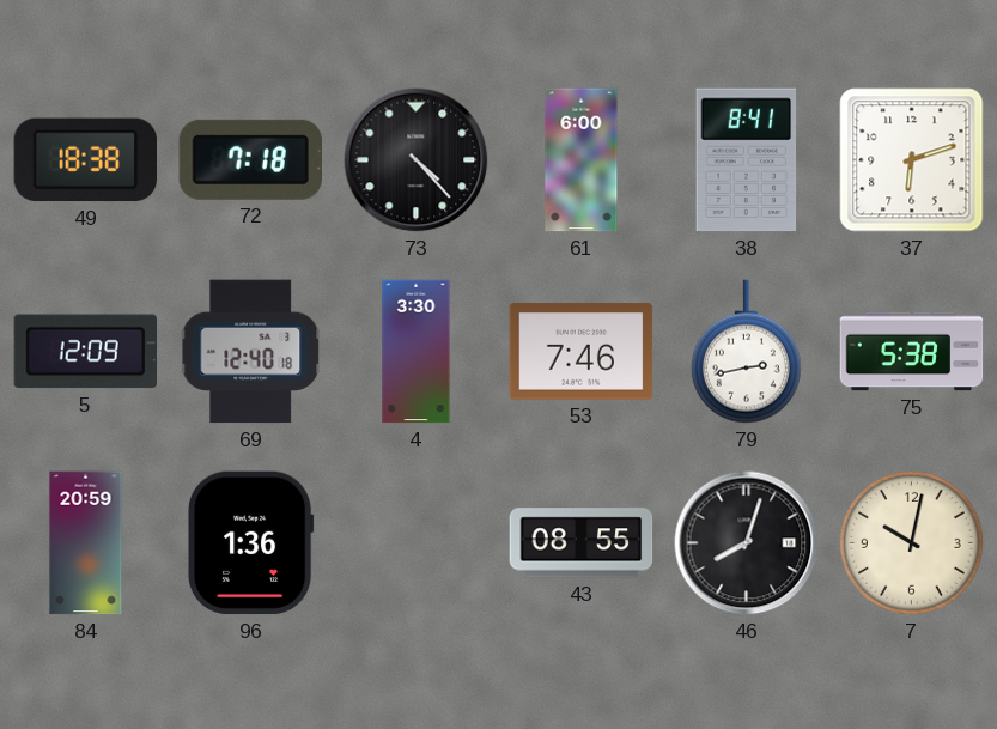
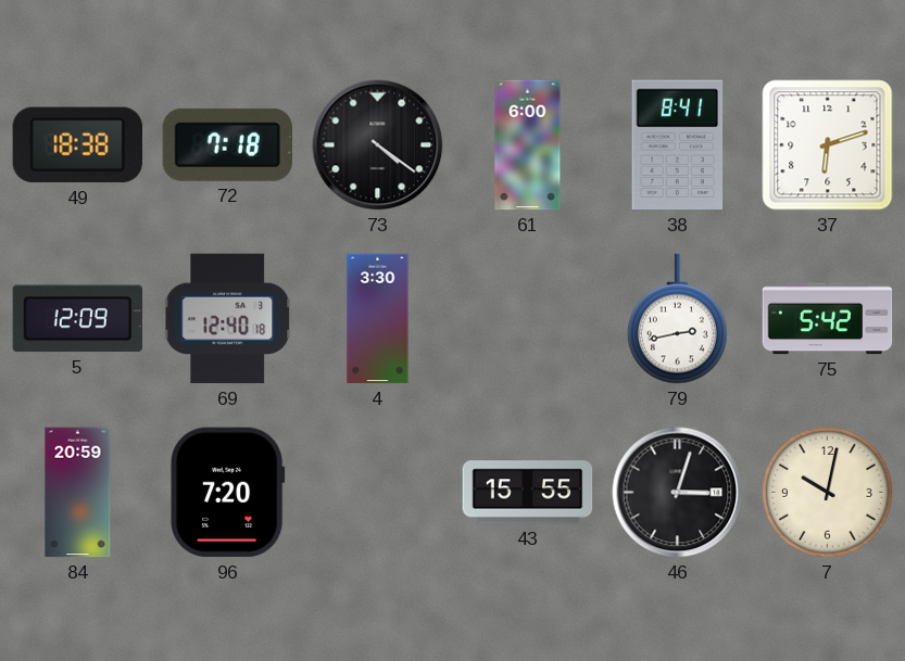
73: 4:23 -> 4:21
53: 7:46 -> none
75: 5:38 -> 5:42
96: 1:36 -> 7:20
43: 08:55 -> 15:55
46: 8:03 -> 3:03
